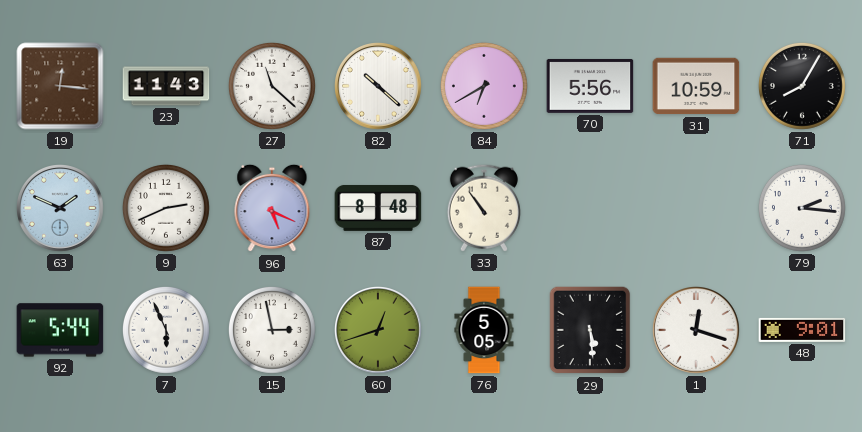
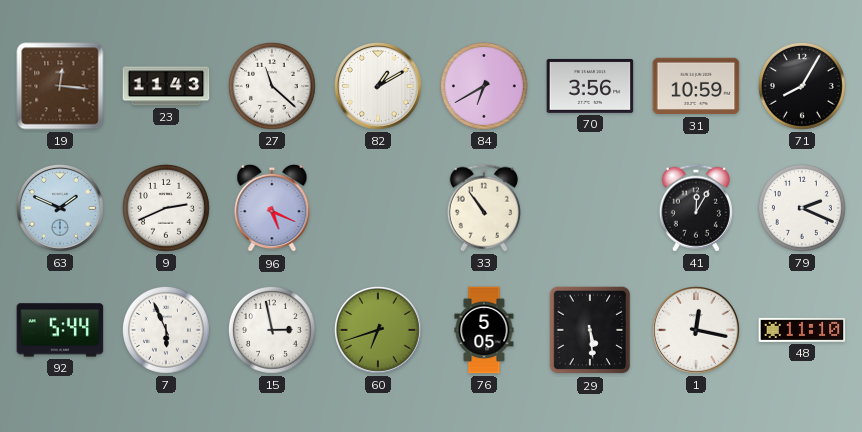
82: 10:22 -> 1:10
70: 5:56 -> 3:56
87: 8:48 -> none
41: none -> 12:05
79: 2:16 -> 2:19
60: 12:42 -> 6:42
1: 12:18 -> 12:17
48: 9:01 -> 11:10
